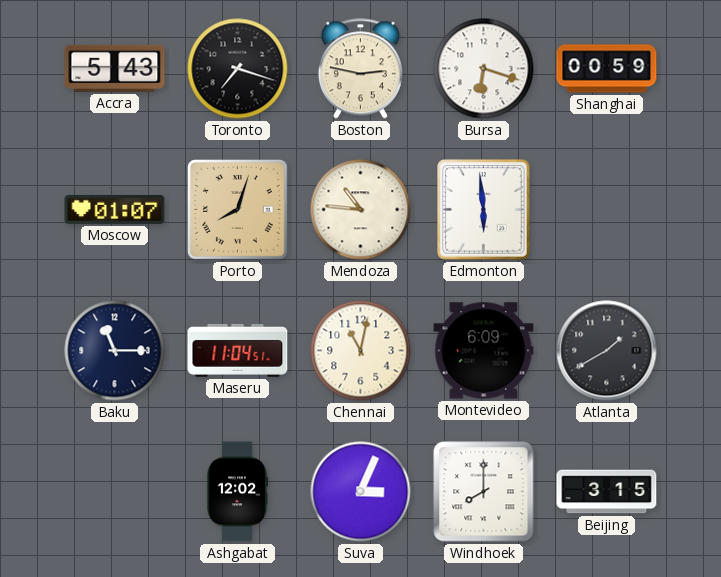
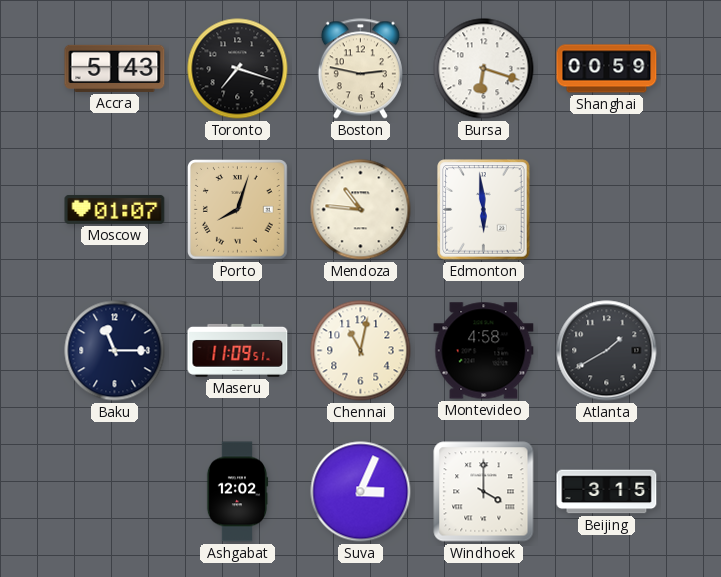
Maseru: 11:04 -> 11:09
Montevideo: 6:09 -> 4:58
Windhoek: 8:00 -> 4:00
